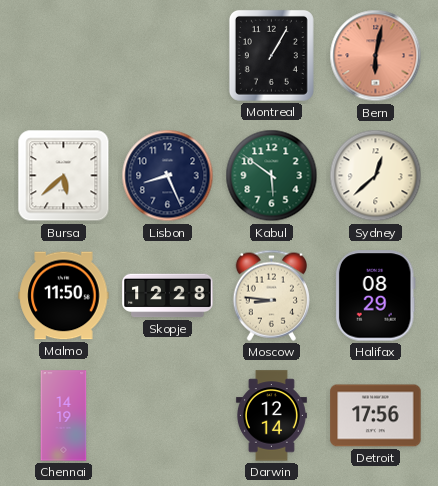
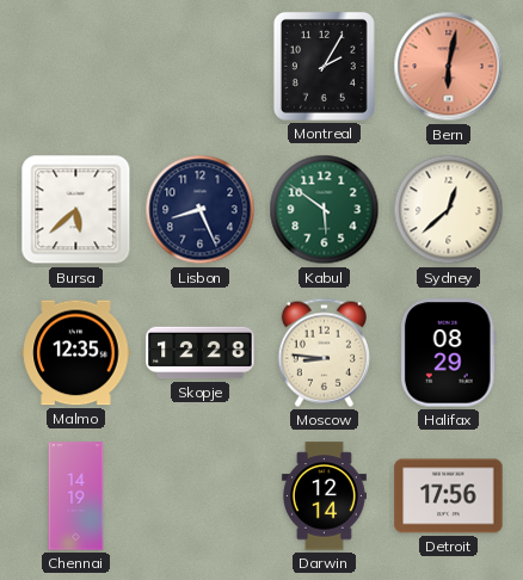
Montreal: 1:05 -> 2:05
Malmo: 11:50 -> 12:35
